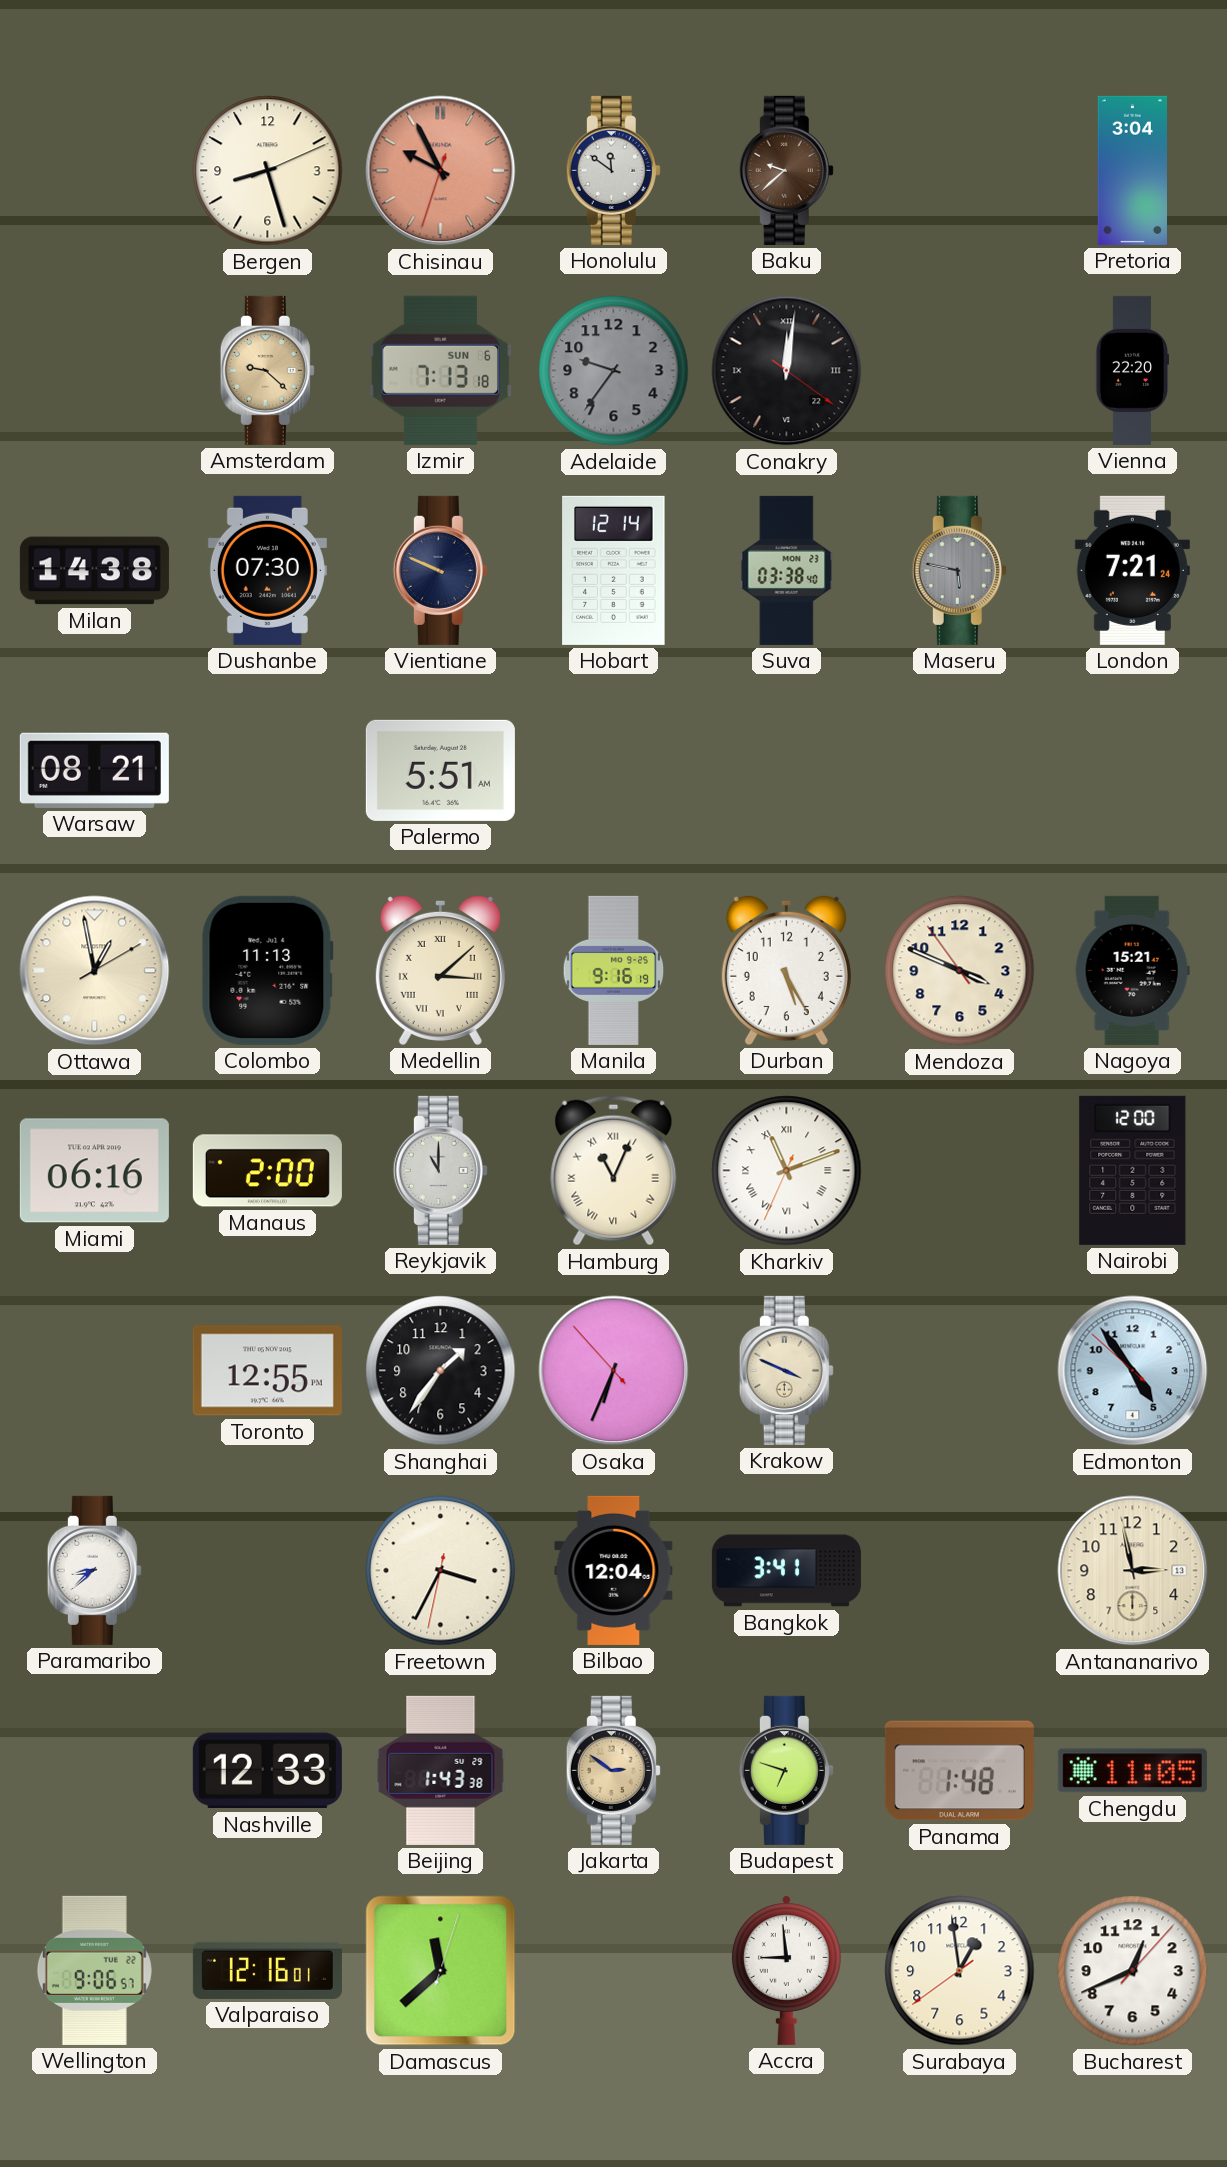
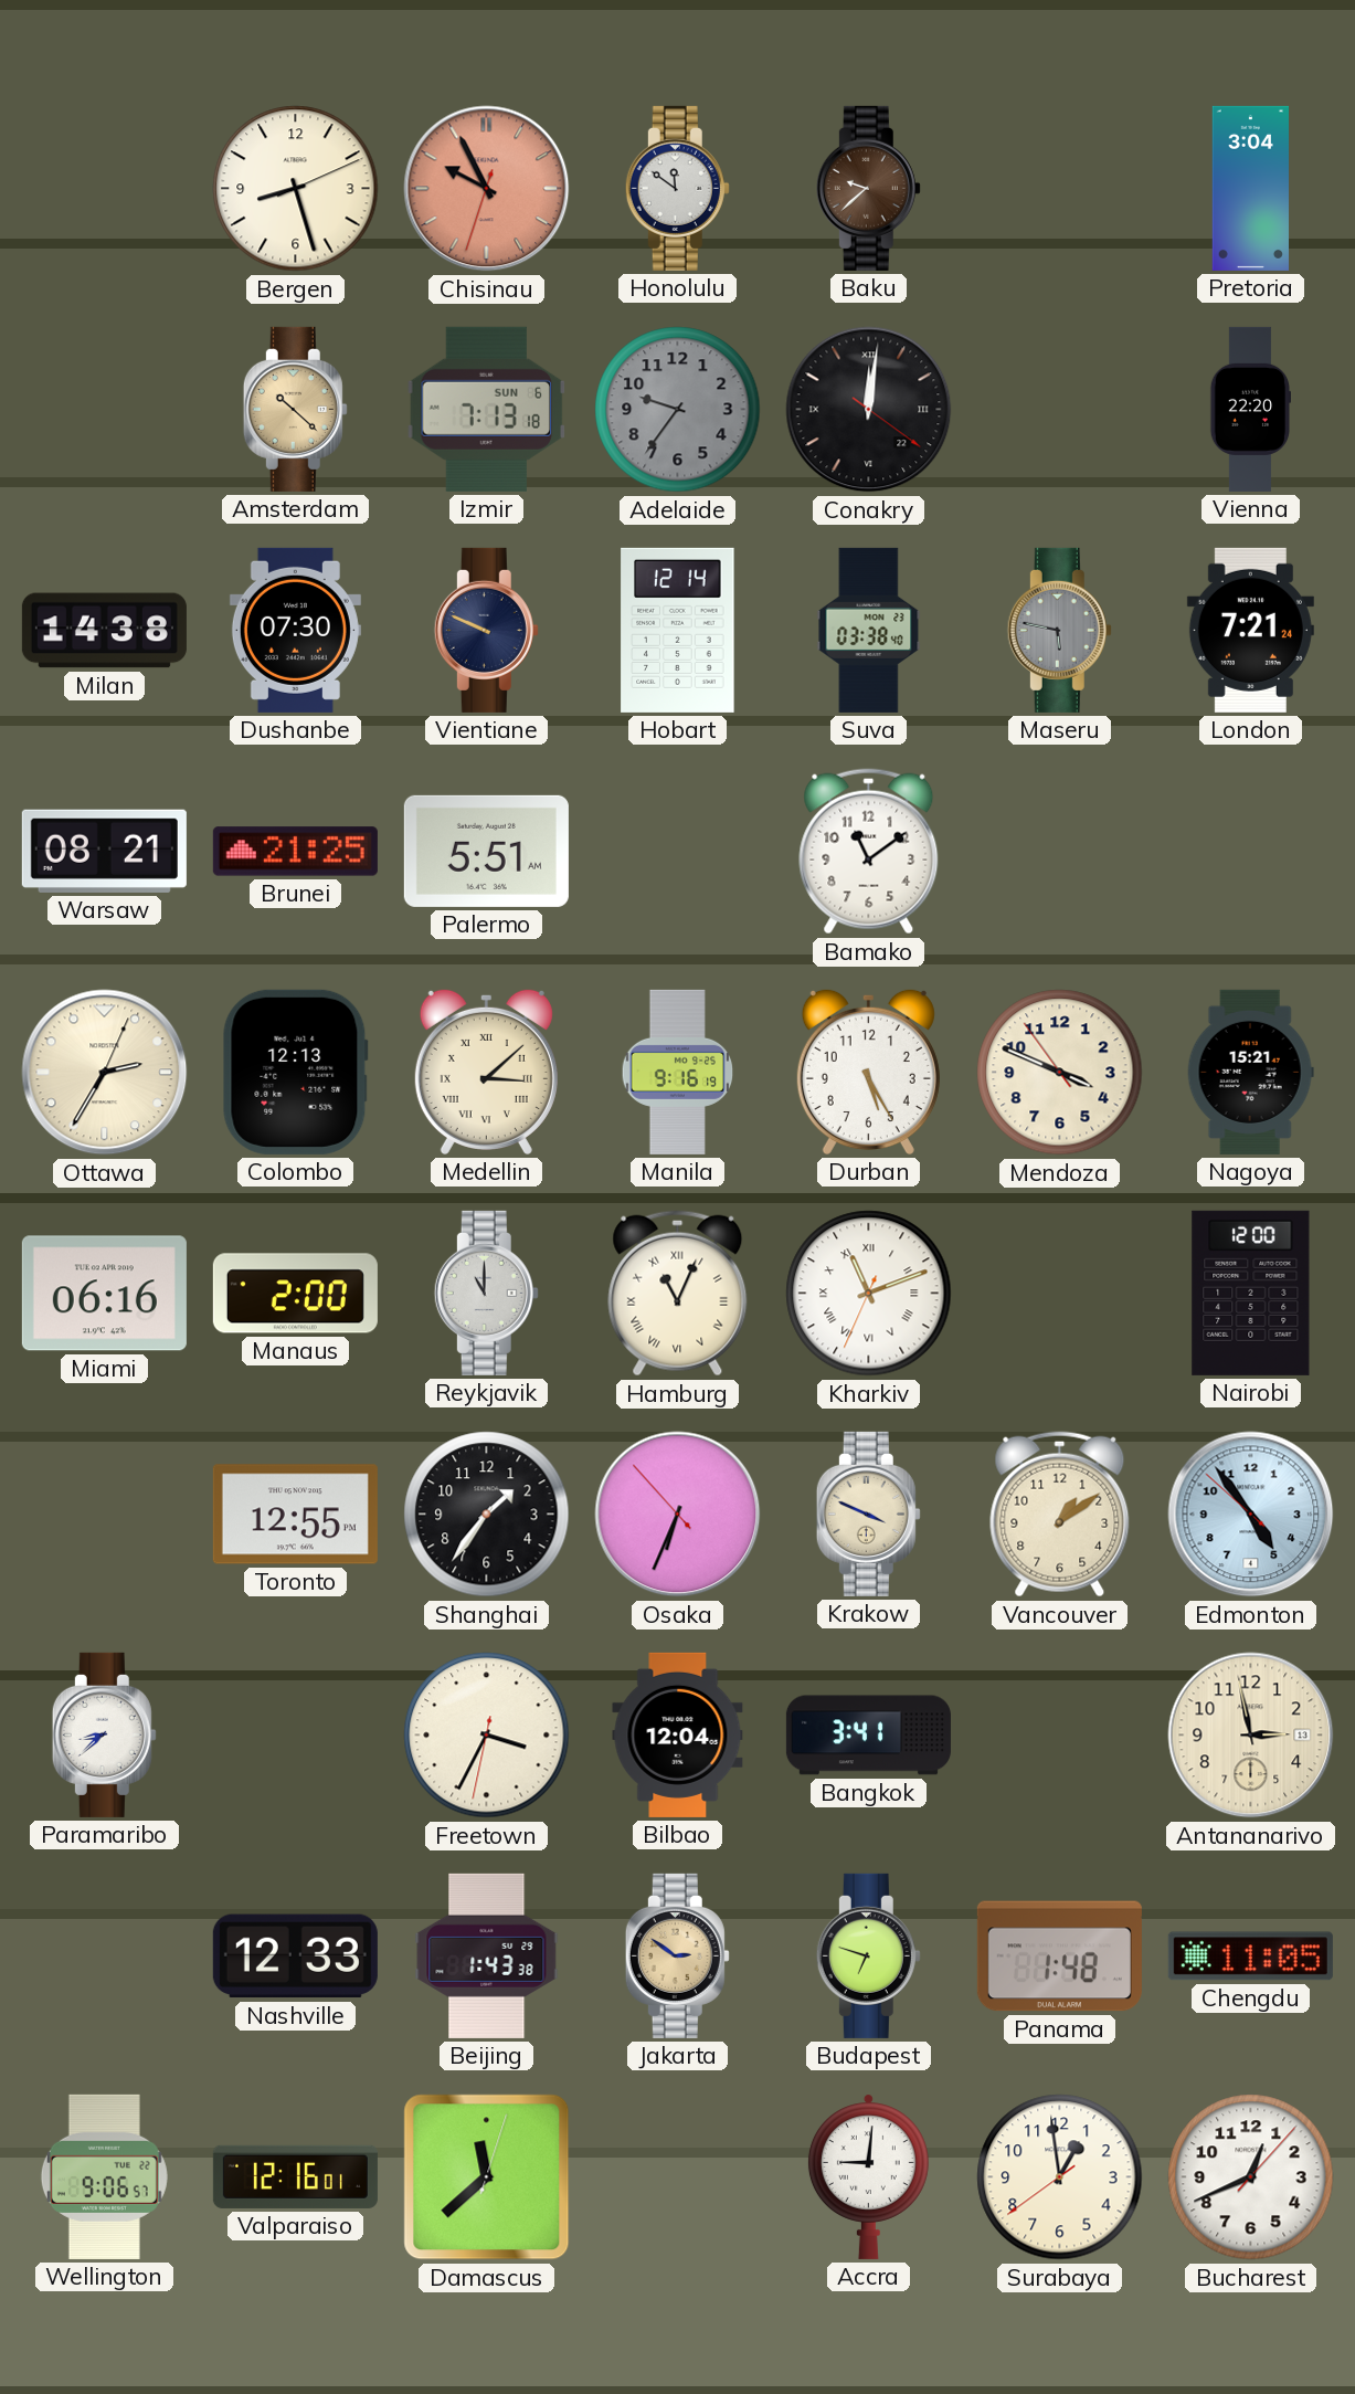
Amsterdam: 9:22 -> 10:22
Brunei: none -> 21:25
Bamako: none -> 11:09
Ottawa: 12:58 -> 2:35
Colombo: 11:13 -> 12:13
Vancouver: none -> 1:09
Accra: 8:59 -> 9:01
